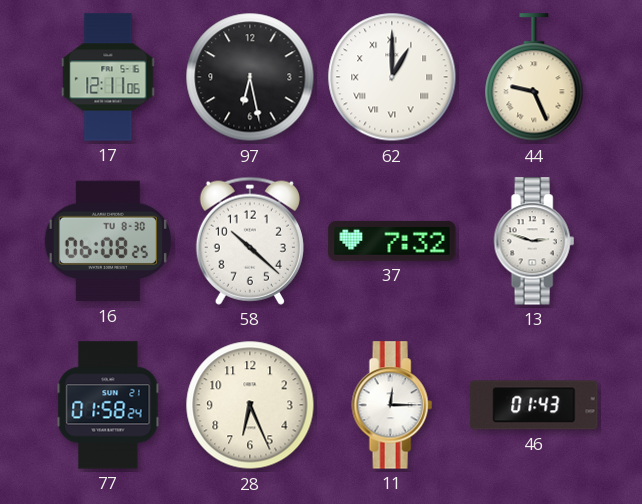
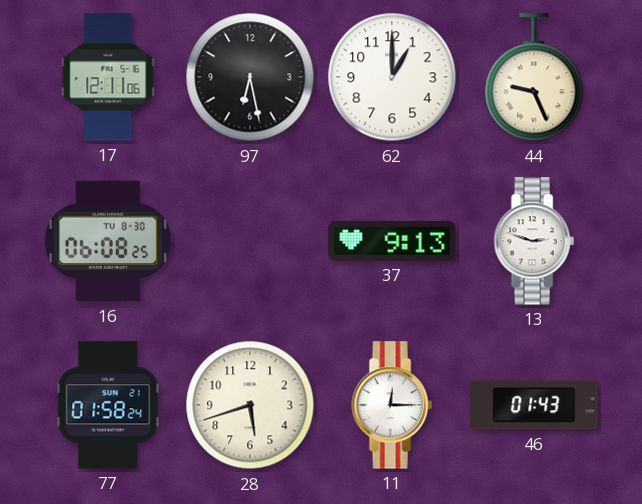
62 numerals: Roman -> Arabic
58: 10:22 -> none
37: 7:32 -> 9:13
28: 6:26 -> 5:42
